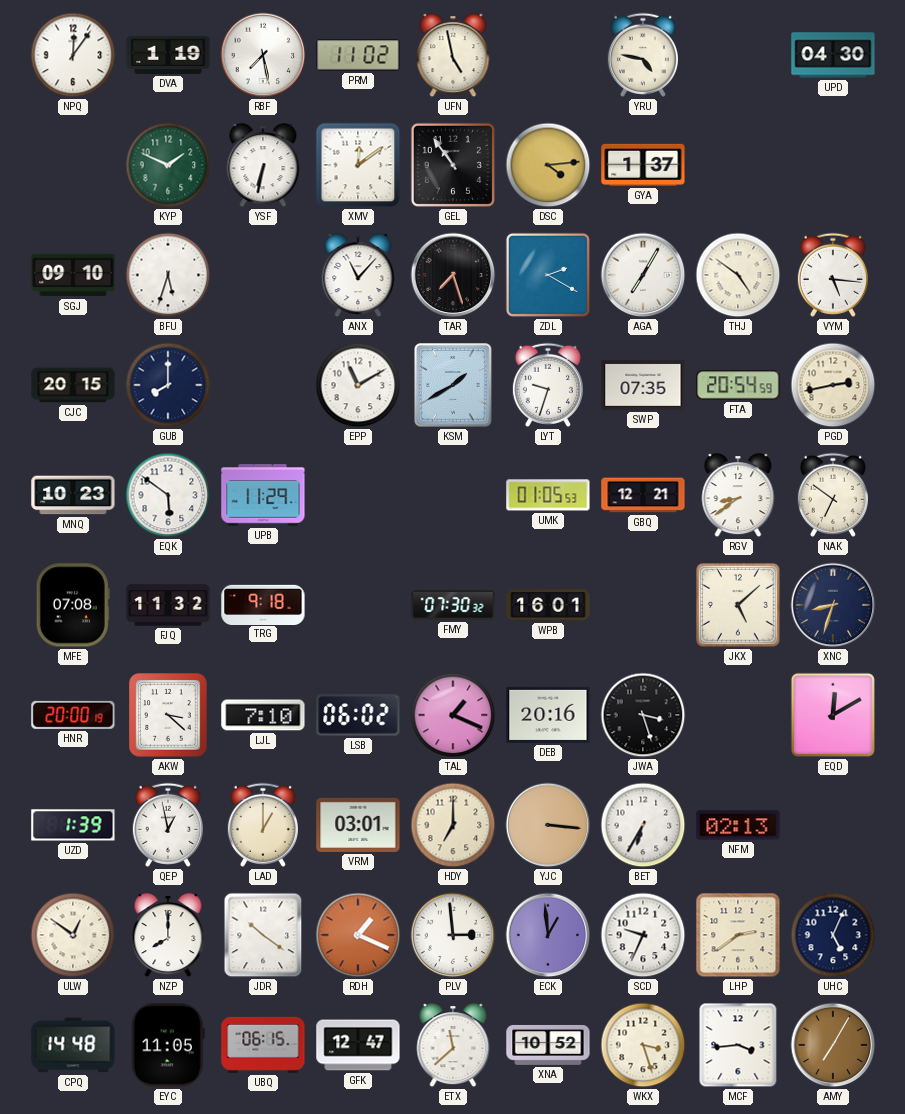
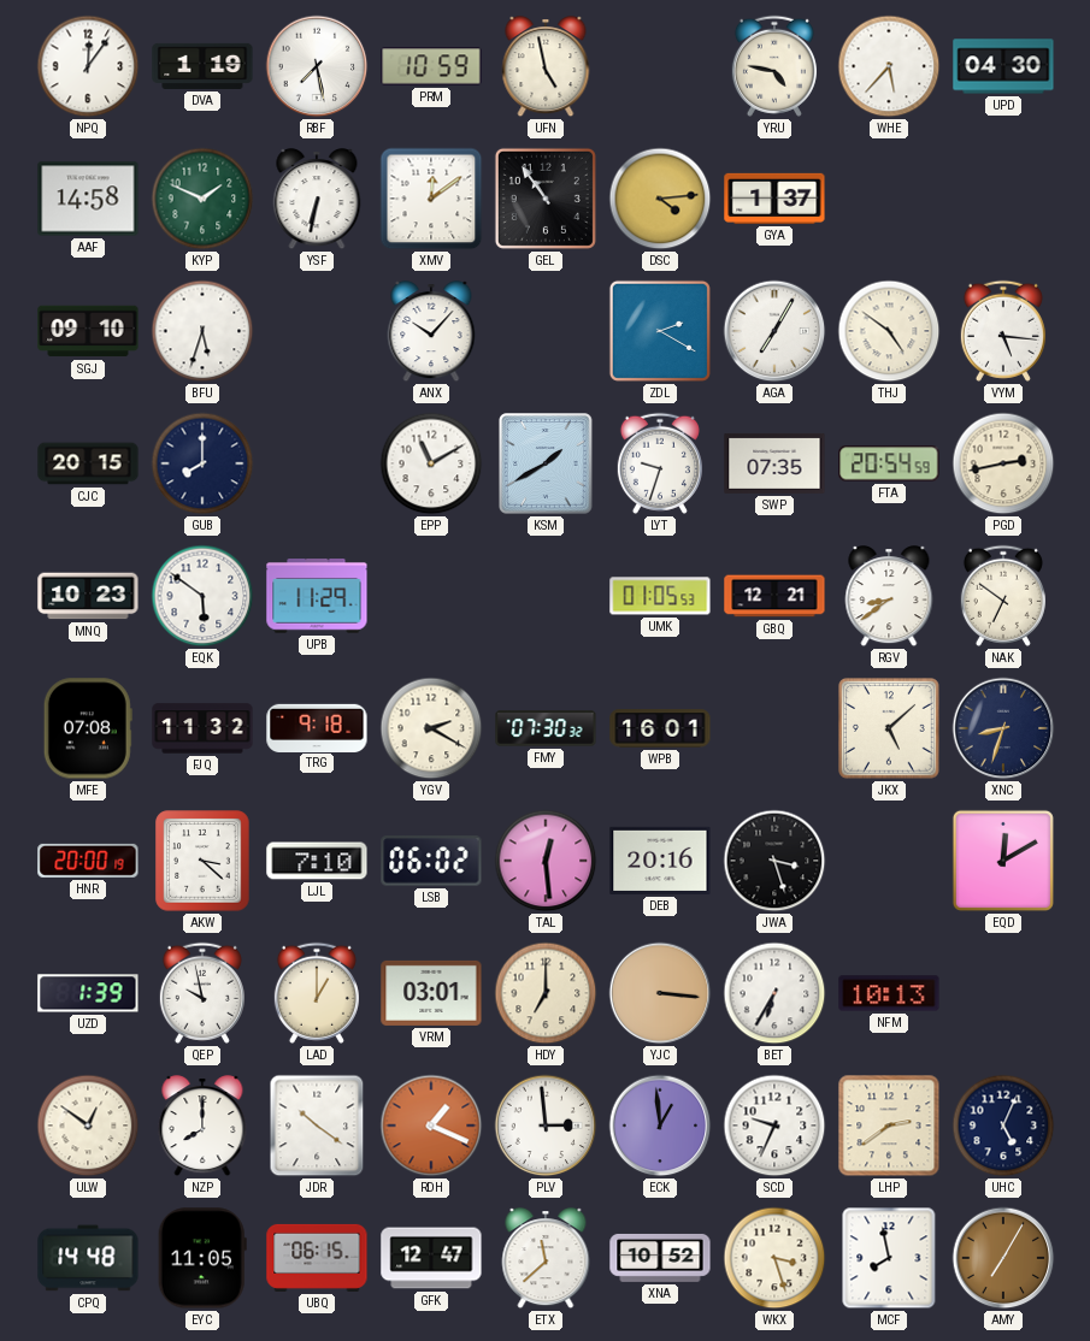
PRM: 11:02 -> 10:59
WHE: none -> 5:37
AAF: none -> 14:58
ANX: 11:07 -> 10:07
TAR: 7:27 -> none
YGV: none -> 2:20
TAL: 1:19 -> 12:29
QEP: 12:58 -> 9:58
NFM: 02:13 -> 10:13
MCF: 3:44 -> 7:58
